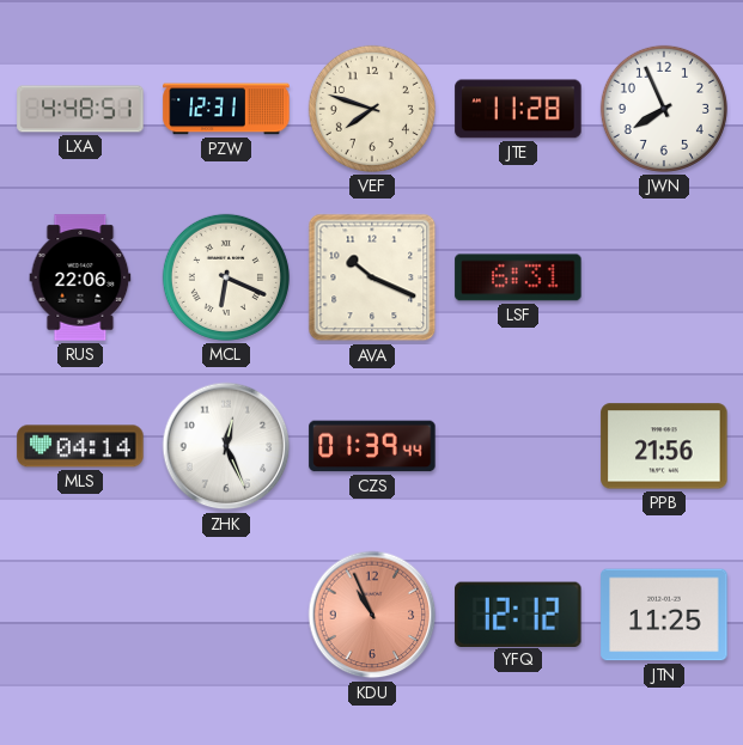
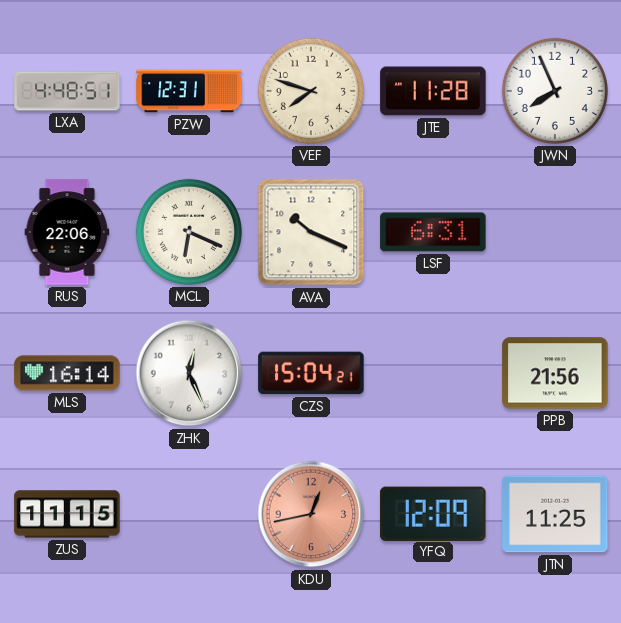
MLS: 04:14 -> 16:14
CZS: 01:39 -> 15:04
ZUS: none -> 11:15
KDU: 10:56 -> 12:43
YFQ: 12:12 -> 12:09
